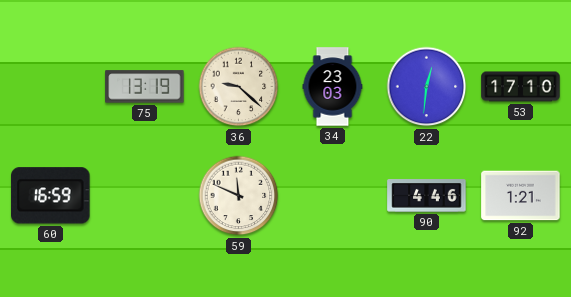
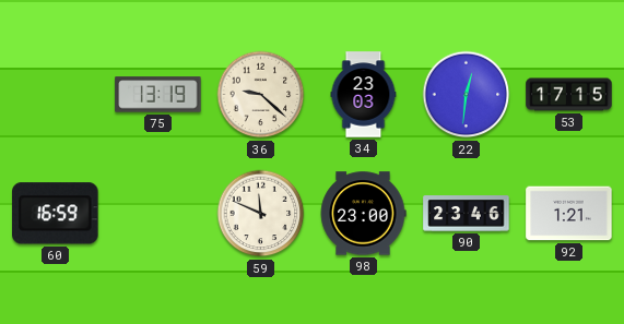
53: 17:10 -> 17:15
98: none -> 23:00
90: 4:46 -> 23:46
